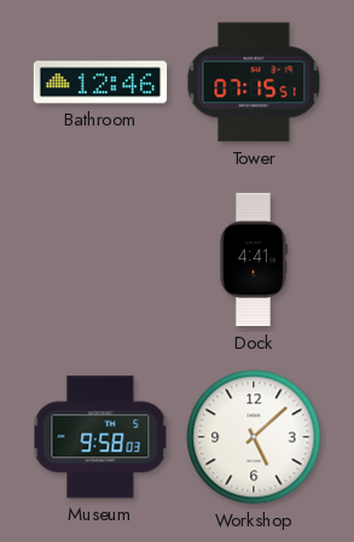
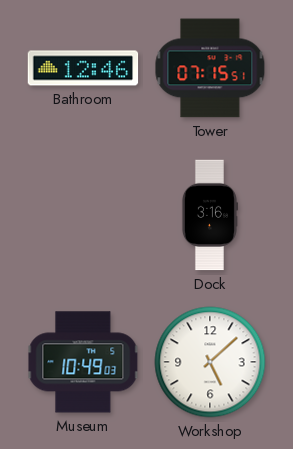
Dock: 4:41 -> 3:16
Museum: 9:58 -> 10:49
